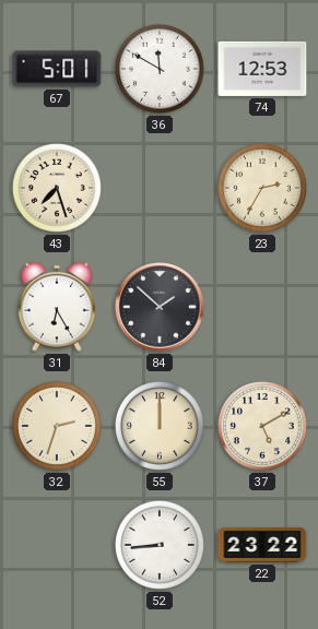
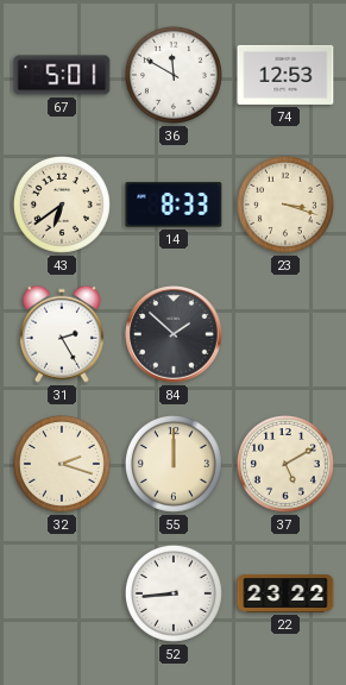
43: 7:27 -> 6:39
14: none -> 8:33
23: 2:35 -> 3:18
31: 6:25 -> 2:25
32: 2:33 -> 2:18
